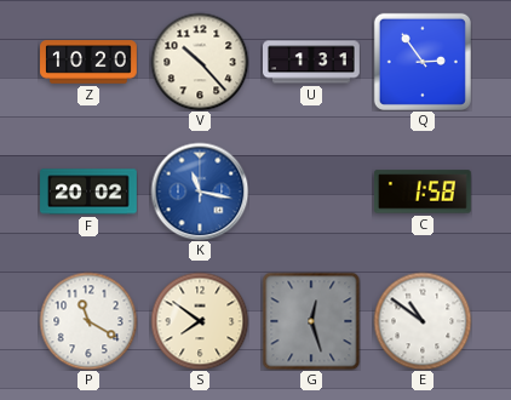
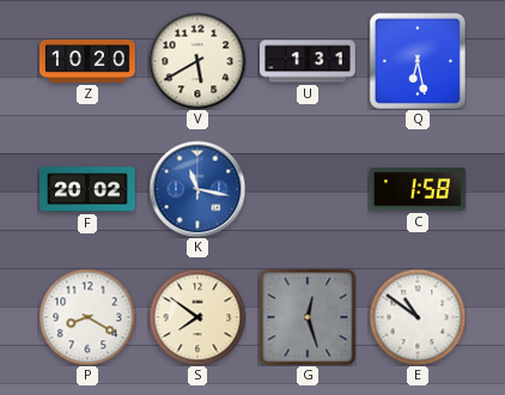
V: 10:23 -> 5:40
Q: 2:54 -> 6:28
P: 11:20 -> 8:20
